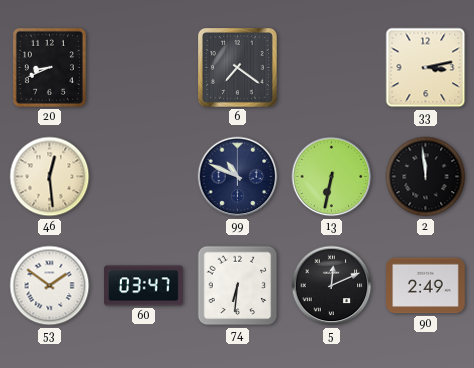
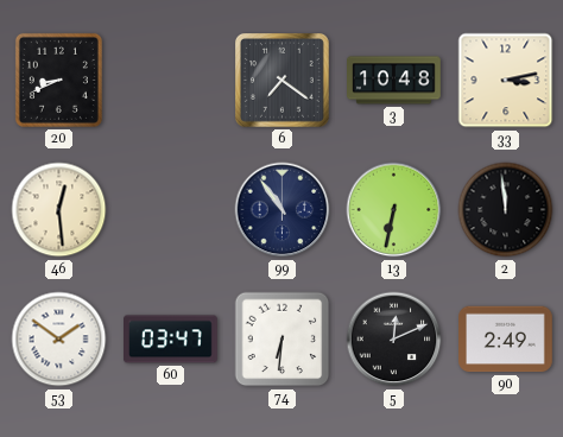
3: none -> 10:48
99: 10:49 -> 10:54
